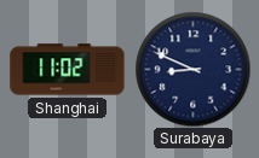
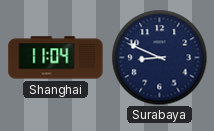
Shanghai: 11:02 -> 11:04
